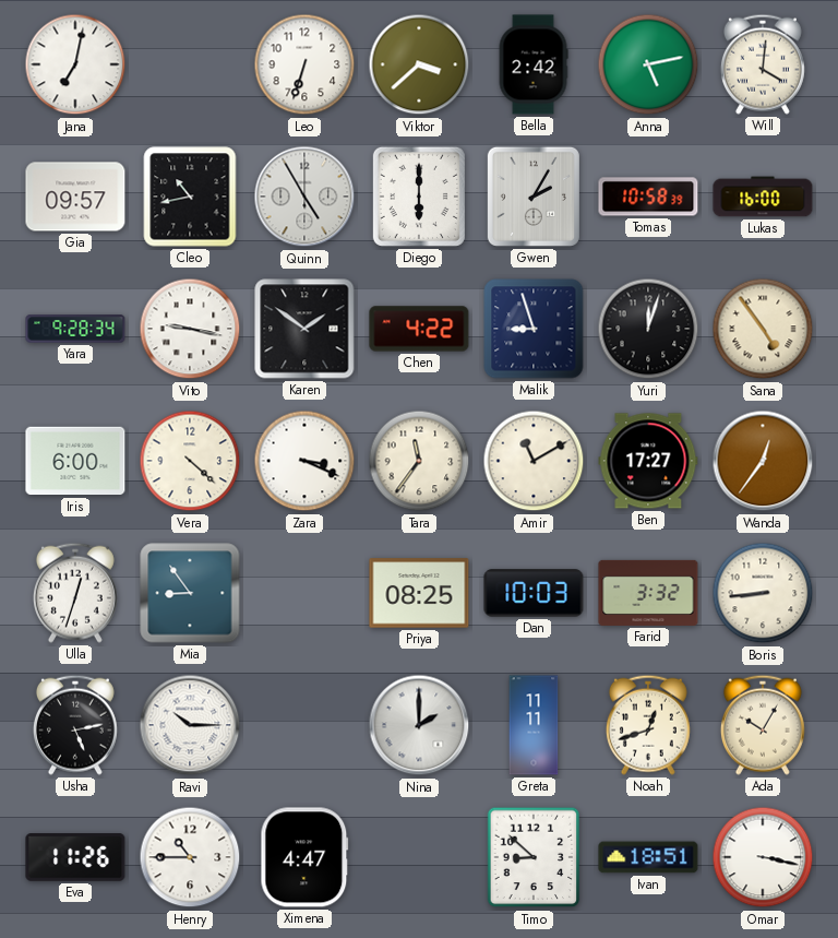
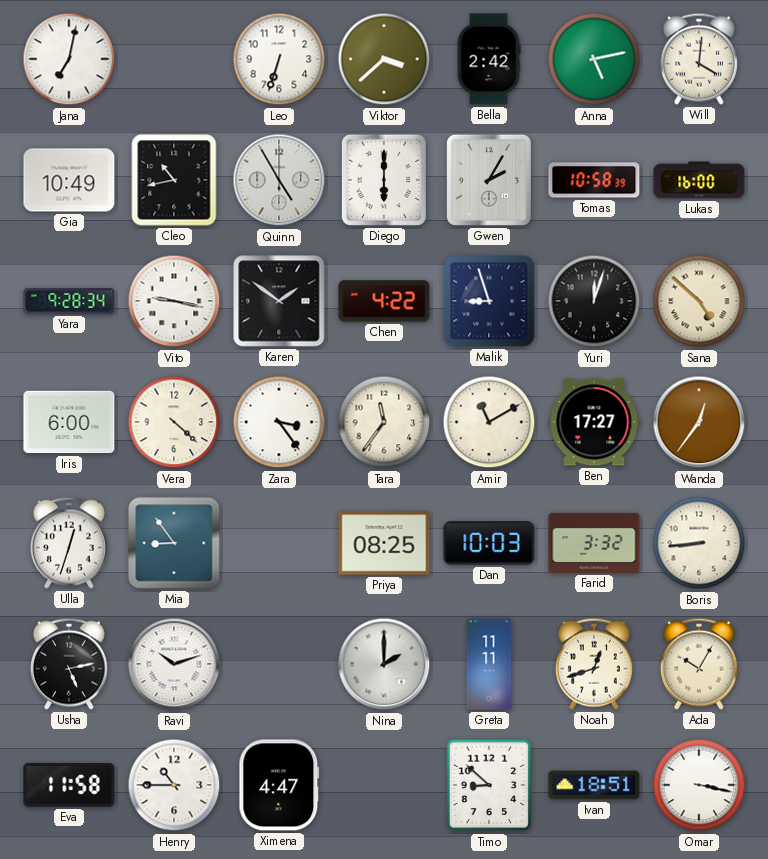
Gia: 09:57 -> 10:49
Sana: 4:54 -> 4:52
Zara: 3:19 -> 3:24
Ravi: 10:15 -> 10:12
Eva: 11:26 -> 11:58
